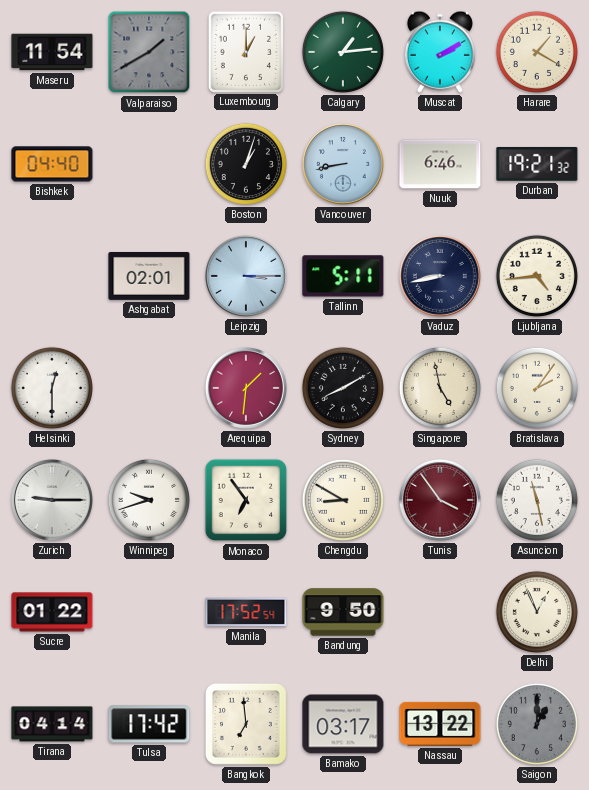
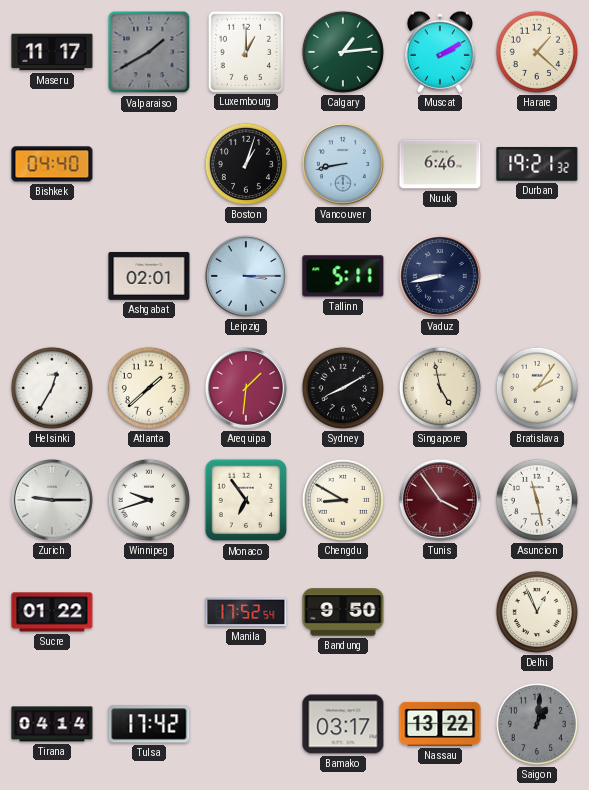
Maseru: 11:54 -> 11:17
Harare: 1:20 -> 1:22
Ljubljana: 4:44 -> none
Helsinki: 12:30 -> 12:35
Atlanta: none -> 1:38
Bangkok: 6:59 -> none
Saigon: 1:00 -> 1:01
